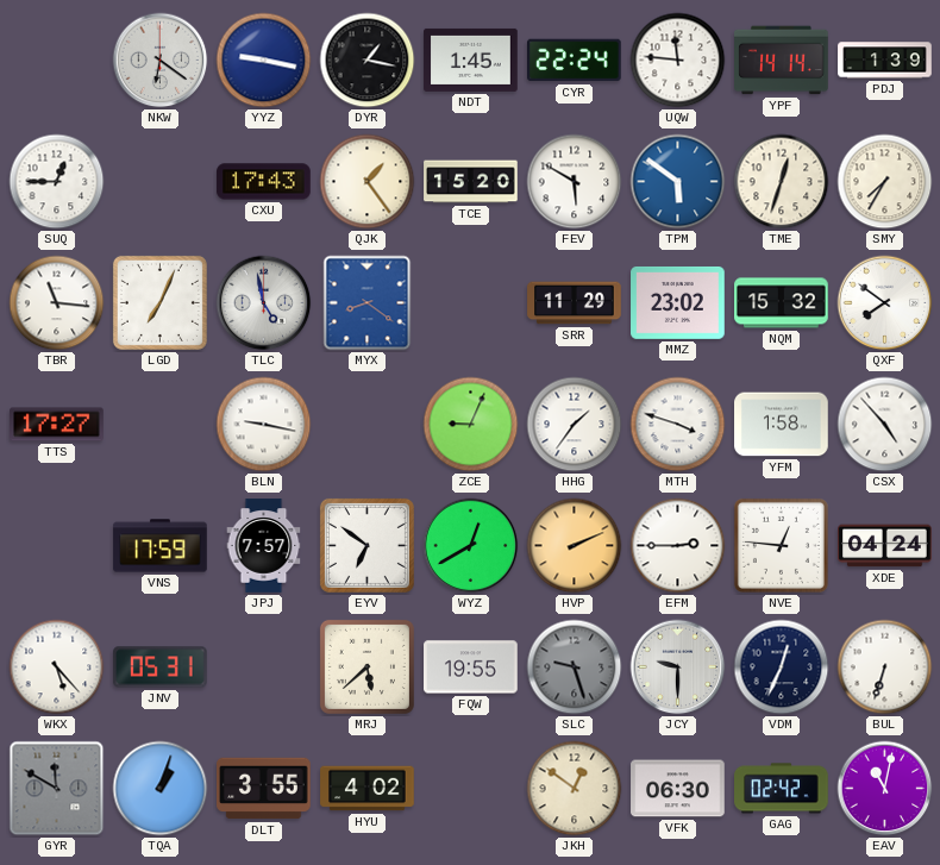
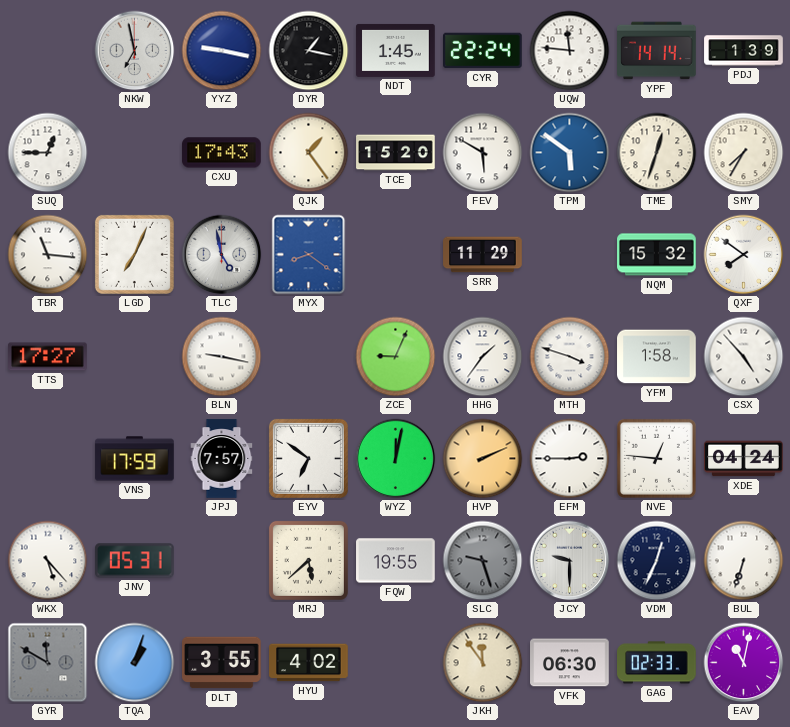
NKW: 6:21 -> 6:58
MMZ: 23:02 -> none
WYZ: 12:40 -> 12:02
JKH: 12:51 -> 11:54
GAG: 02:42 -> 02:33
